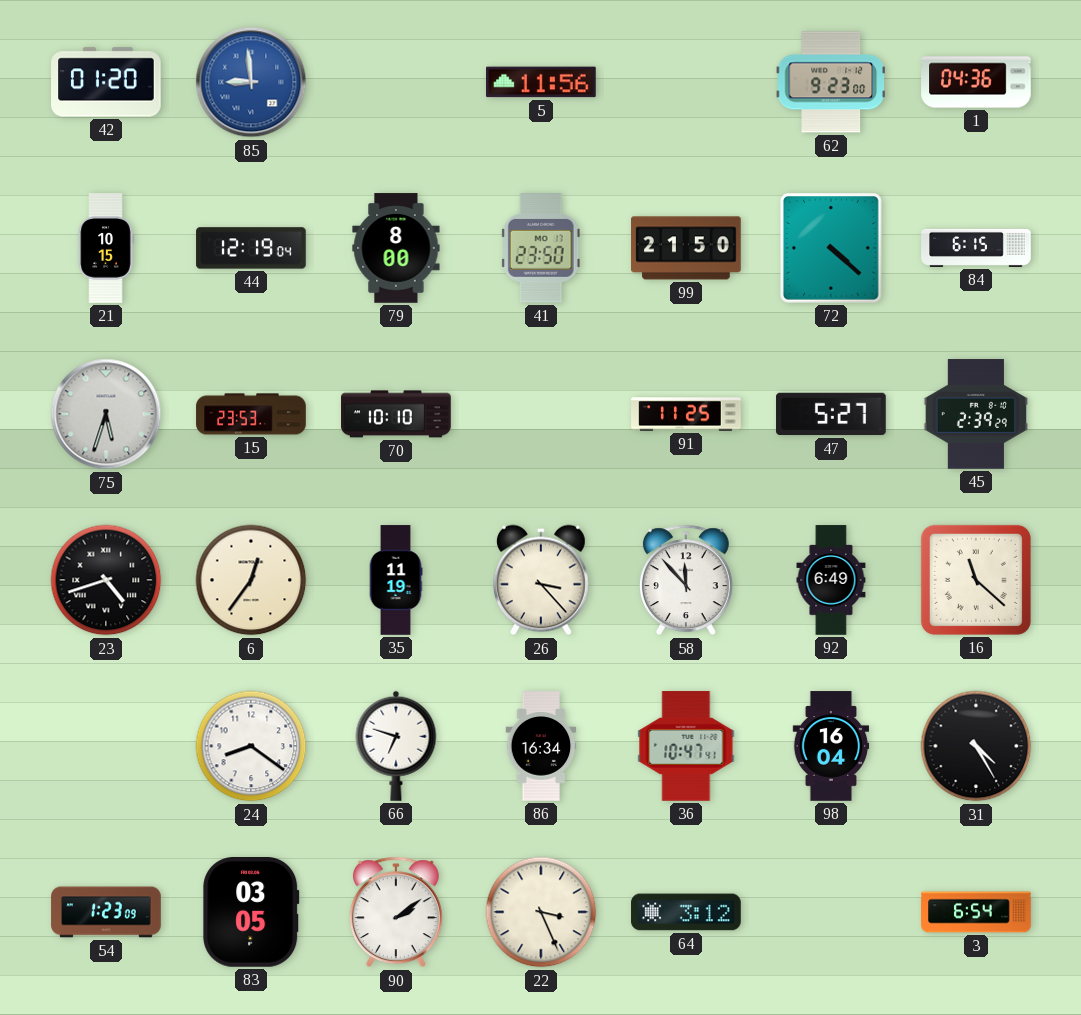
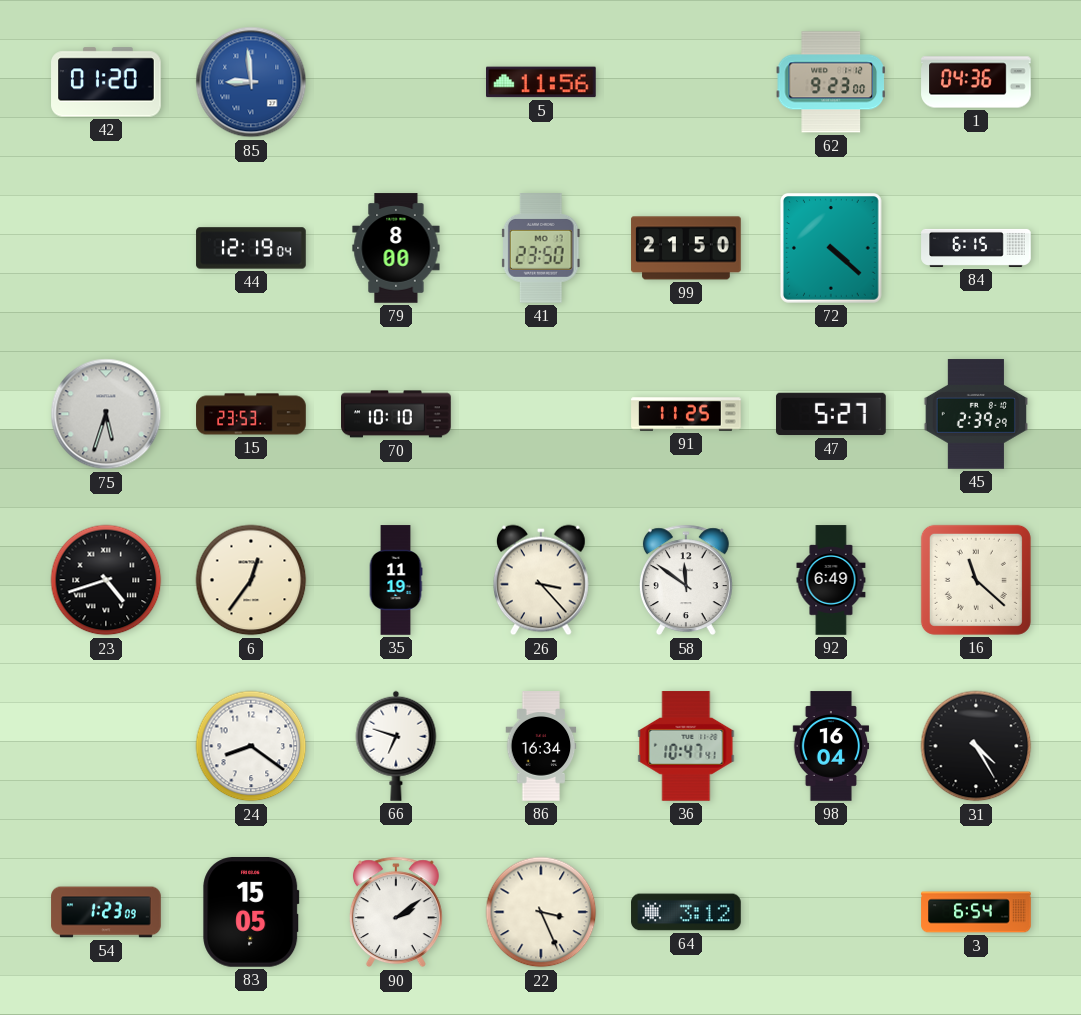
21: 10:15 -> none
58: 11:53 -> 11:51
83: 03:05 -> 15:05
